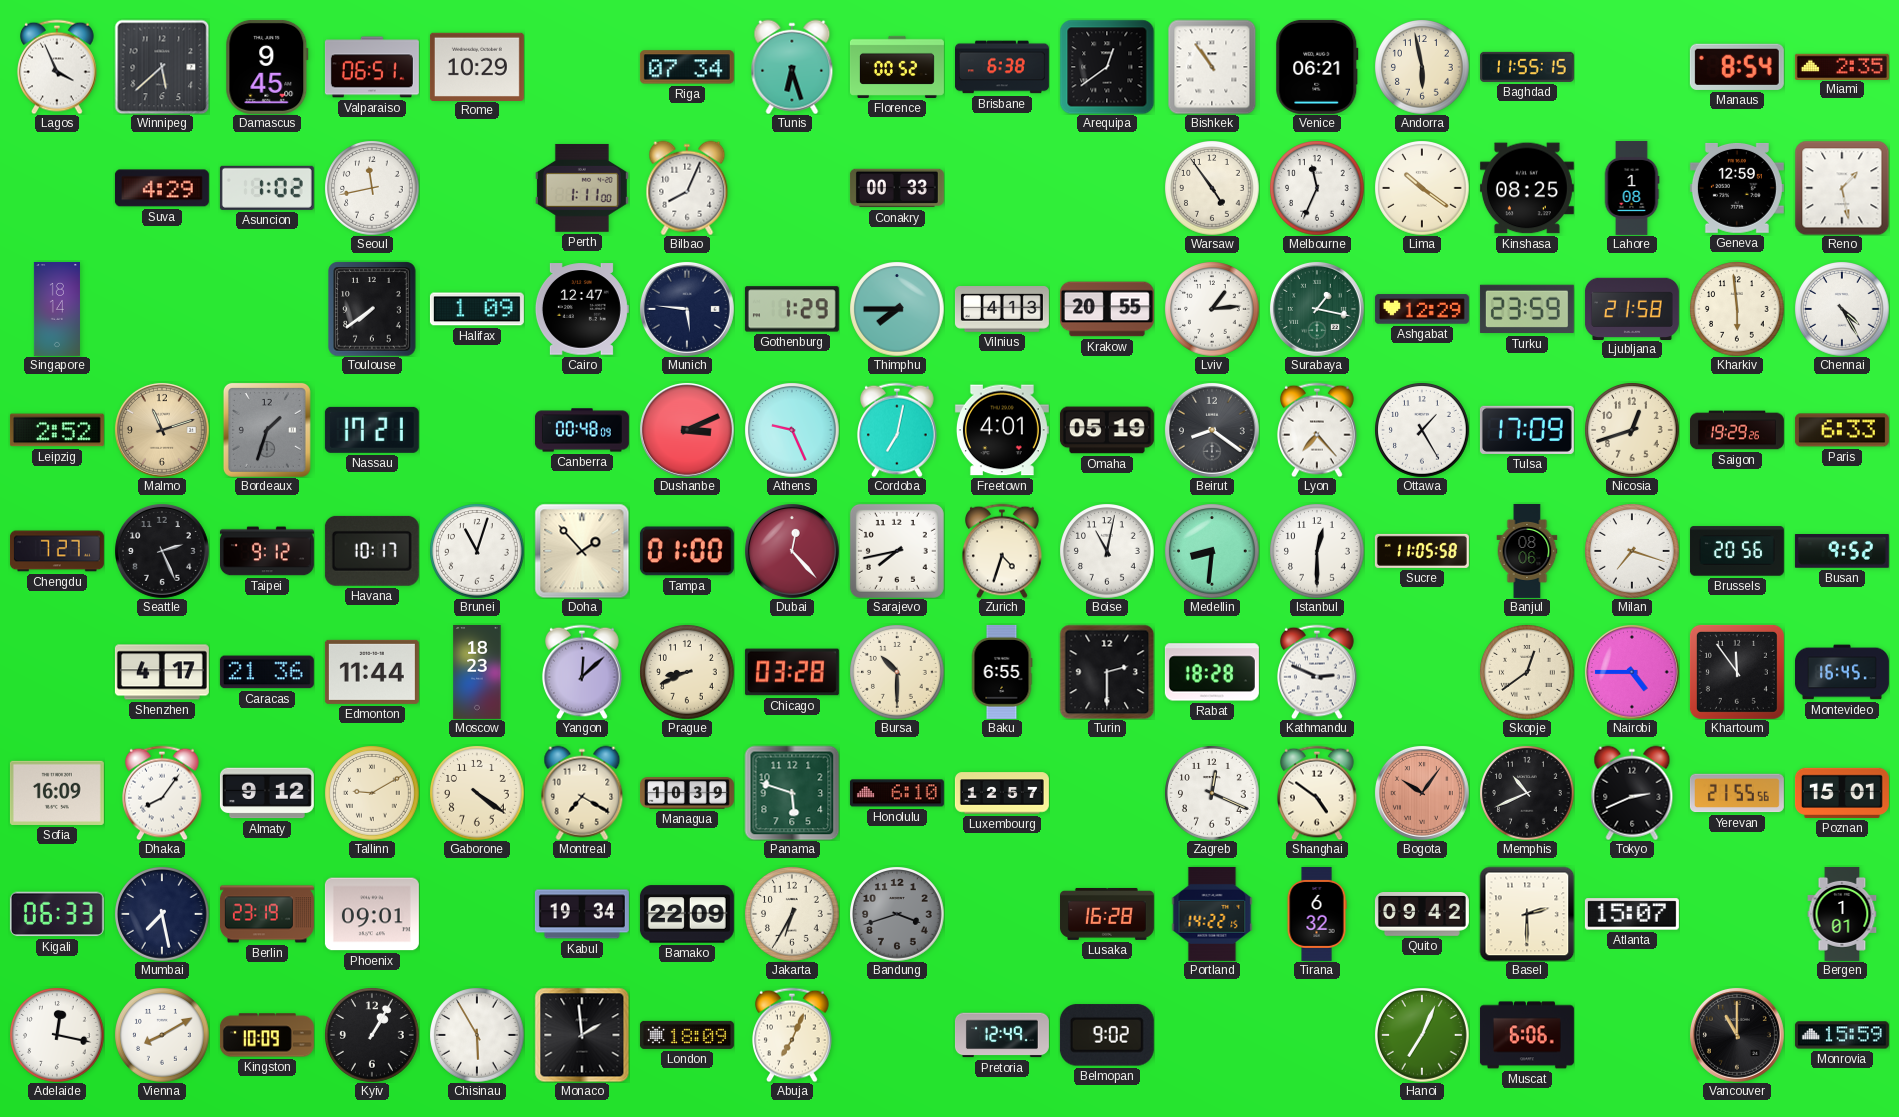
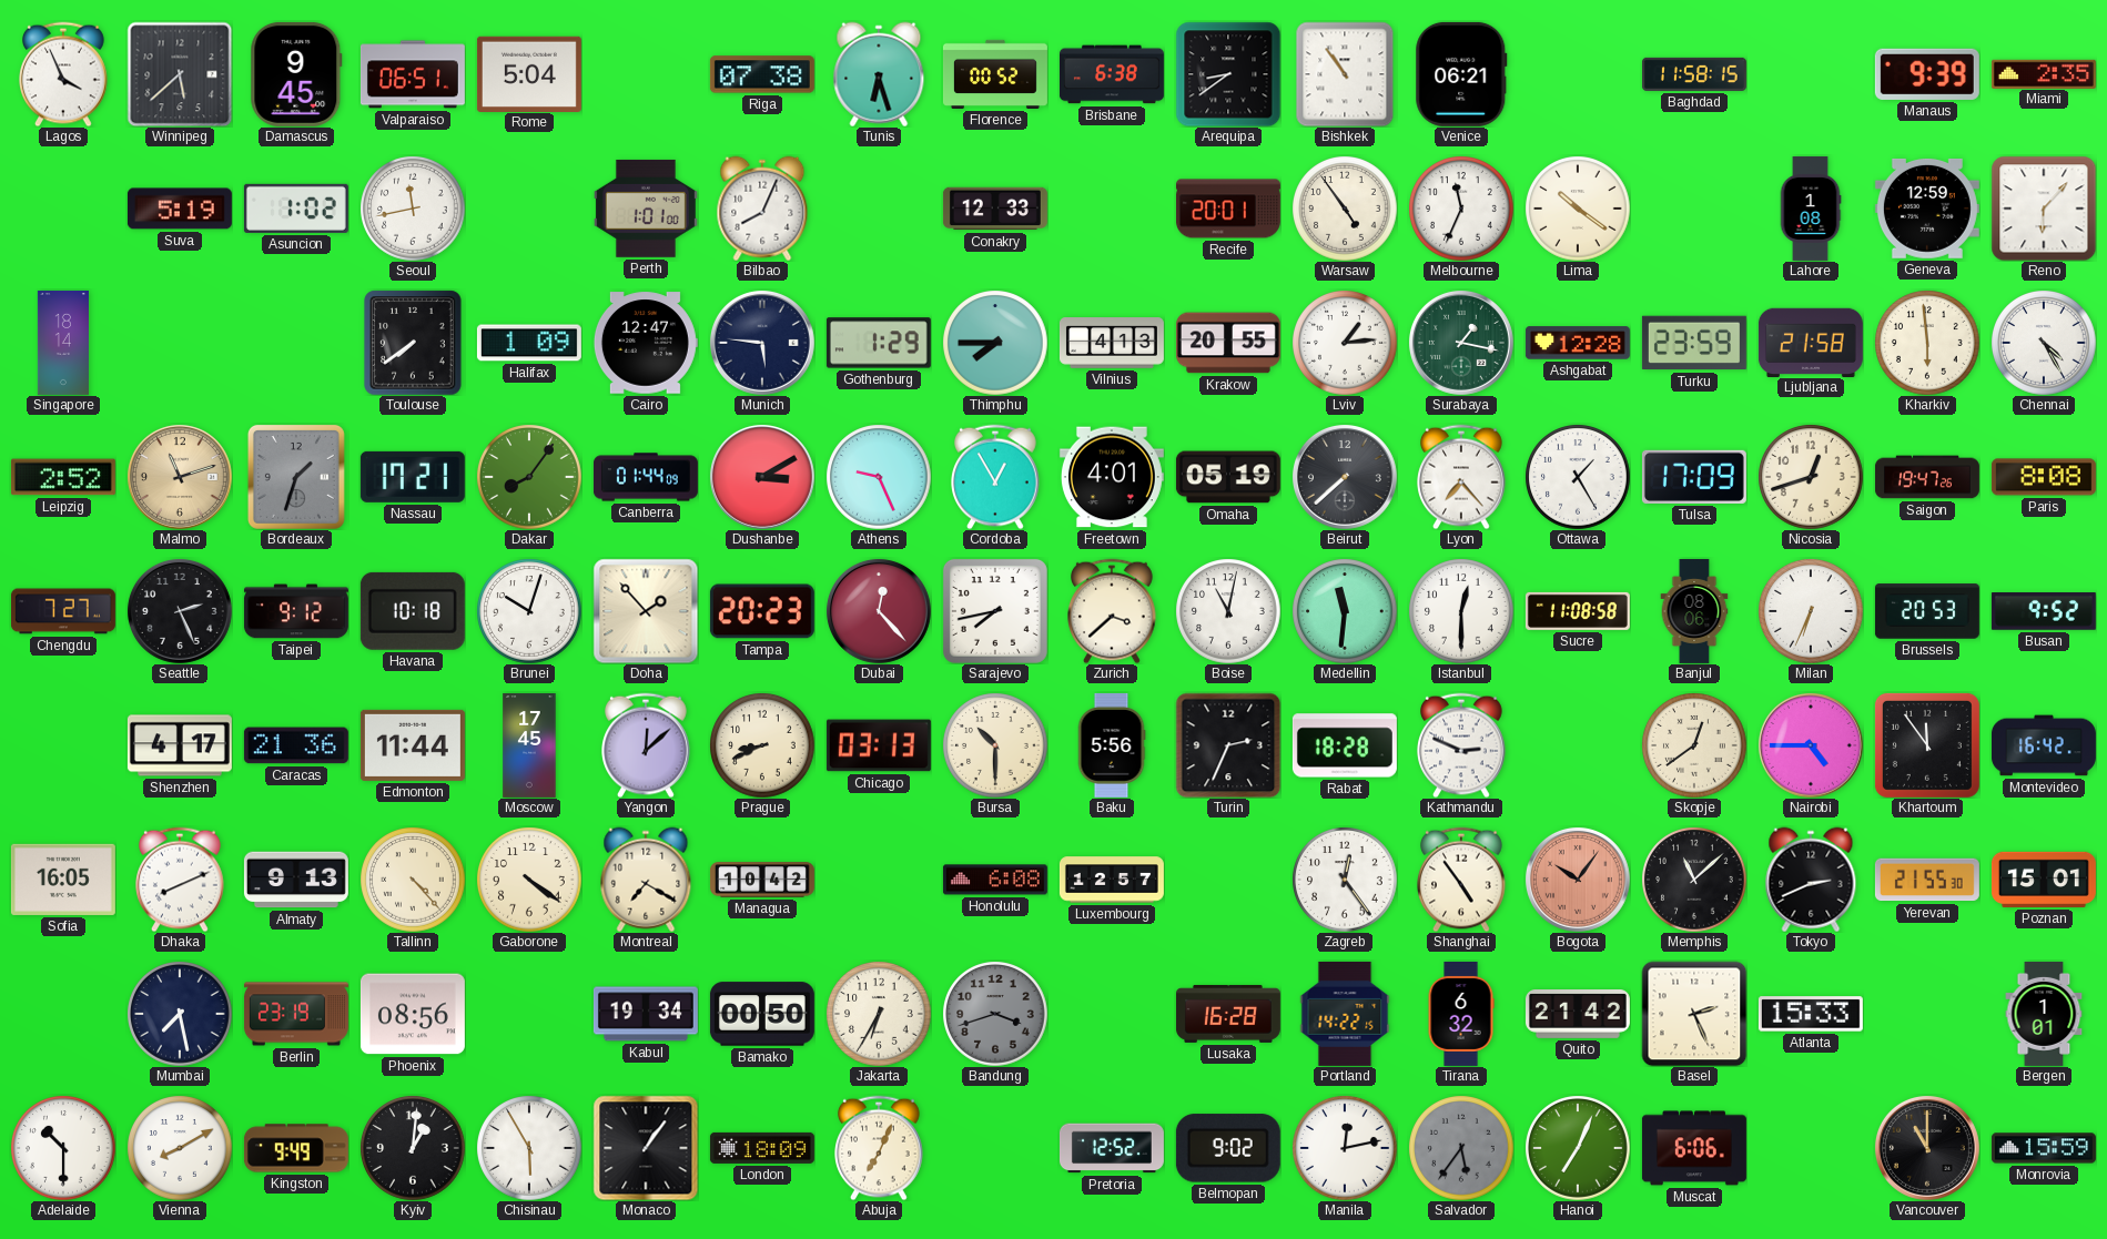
Rome: 10:29 -> 5:04
Riga: 07:34 -> 07:38
Arequipa: 12:39 -> 8:39
Andorra: 5:58 -> none
Baghdad: 11:55 -> 11:58
Manaus: 8:54 -> 9:39
Suva: 4:29 -> 5:19
Perth: 1:11 -> 1:01
Conakry: 00:33 -> 12:33
Recife: none -> 20:01
Kinshasa: 08:25 -> none
Reno: 1:28 -> 6:07
Ashgabat: 12:29 -> 12:28
Dakar: none -> 8:06
Canberra: 00:48 -> 01:44
Dushanbe: 3:11 -> 3:10
Cordoba: 7:02 -> 12:55
Beirut: 8:21 -> 7:38
Saigon: 19:29 -> 19:47
Paris: 6:33 -> 8:08
Havana: 10:17 -> 10:18
Brunei: 11:03 -> 10:03
Tampa: 01:00 -> 20:23
Zurich: 4:33 -> 3:38
Medellin: 8:31 -> 11:31
Sucre: 11:05 -> 11:08
Milan: 7:18 -> 6:34
Brussels: 20:56 -> 20:53
Moscow: 18:23 -> 17:45
Chicago: 03:28 -> 03:13
Baku: 6:55 -> 5:56
Turin: 2:30 -> 2:34
Montevideo: 16:45 -> 16:42
Sofia: 16:09 -> 16:05
Dhaka: 8:06 -> 8:11
Almaty: 9:12 -> 9:13
Tallinn: 9:10 -> 4:23
Managua: 10:39 -> 10:42
Panama: 5:48 -> none
Honolulu: 6:10 -> 6:08
Zagreb: 12:19 -> 12:24
Shanghai: 4:51 -> 4:54
Memphis: 10:41 -> 11:08
Yerevan: 21:55:56 -> 21:55:30
Kigali: 06:33 -> none
Phoenix: 09:01 -> 08:56
Bamako: 22:09 -> 00:50
Quito: 09:42 -> 21:42
Basel: 2:30 -> 2:26
Atlanta: 15:07 -> 15:33
Adelaide: 12:17 -> 10:30
Kingston: 10:09 -> 9:49
Kyiv: 1:05 -> 1:01
Monaco: 1:59 -> 1:06
Pretoria: 12:49 -> 12:52
Manila: none -> 12:13
Salvador: none -> 5:36
